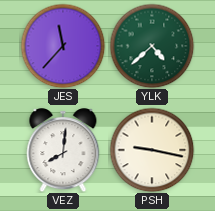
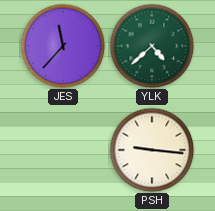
VEZ: 8:01 -> none
PSH: 9:17 -> 9:16
